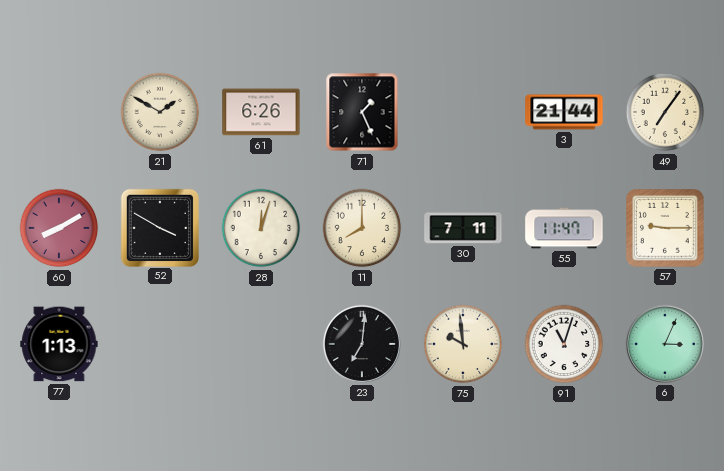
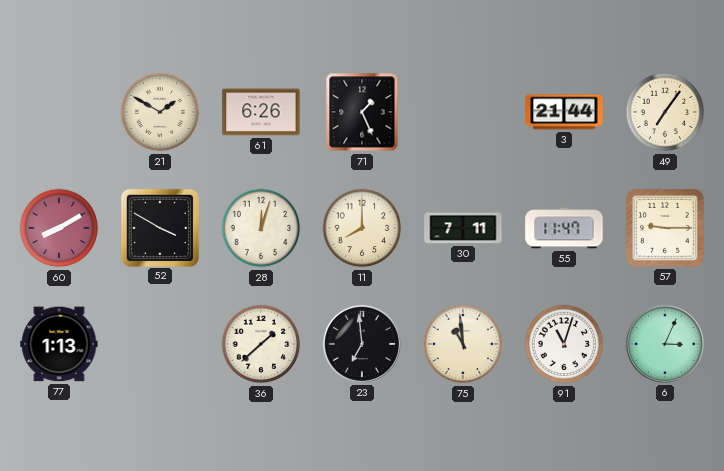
36: none -> 1:38
23: 7:01 -> 6:59
75: 9:59 -> 10:59
